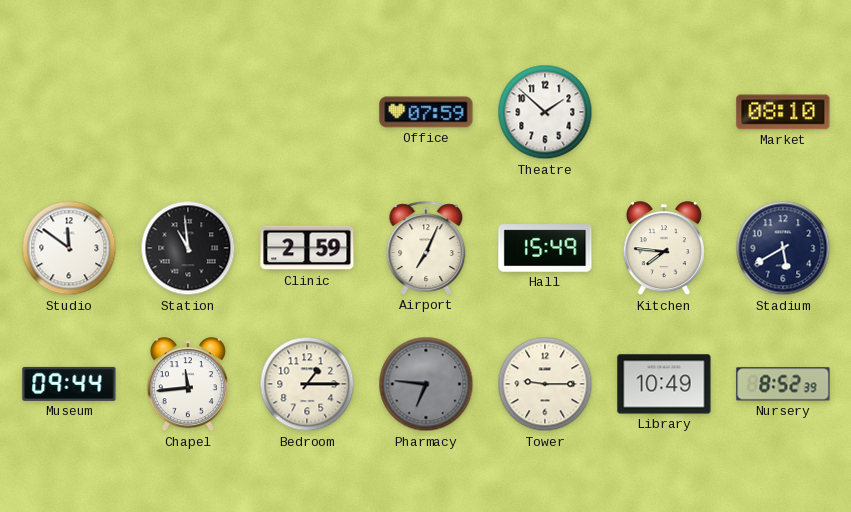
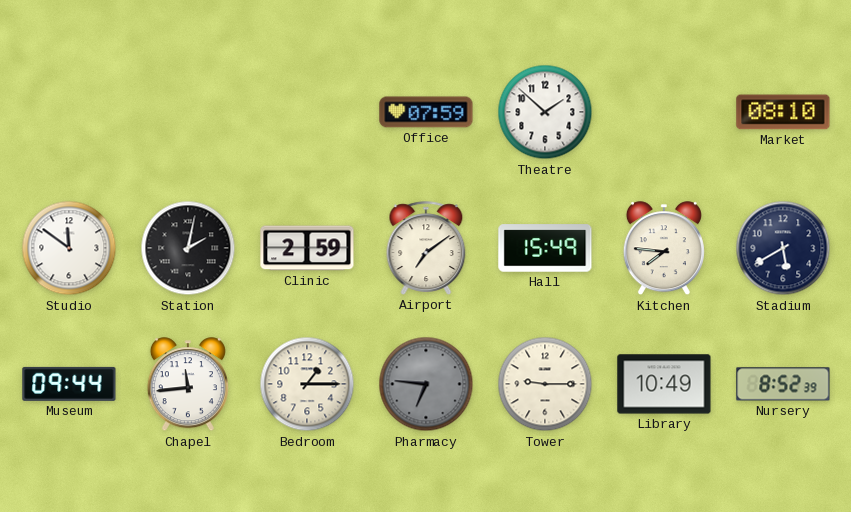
Station: 10:59 -> 2:02
Airport: 7:04 -> 7:09
